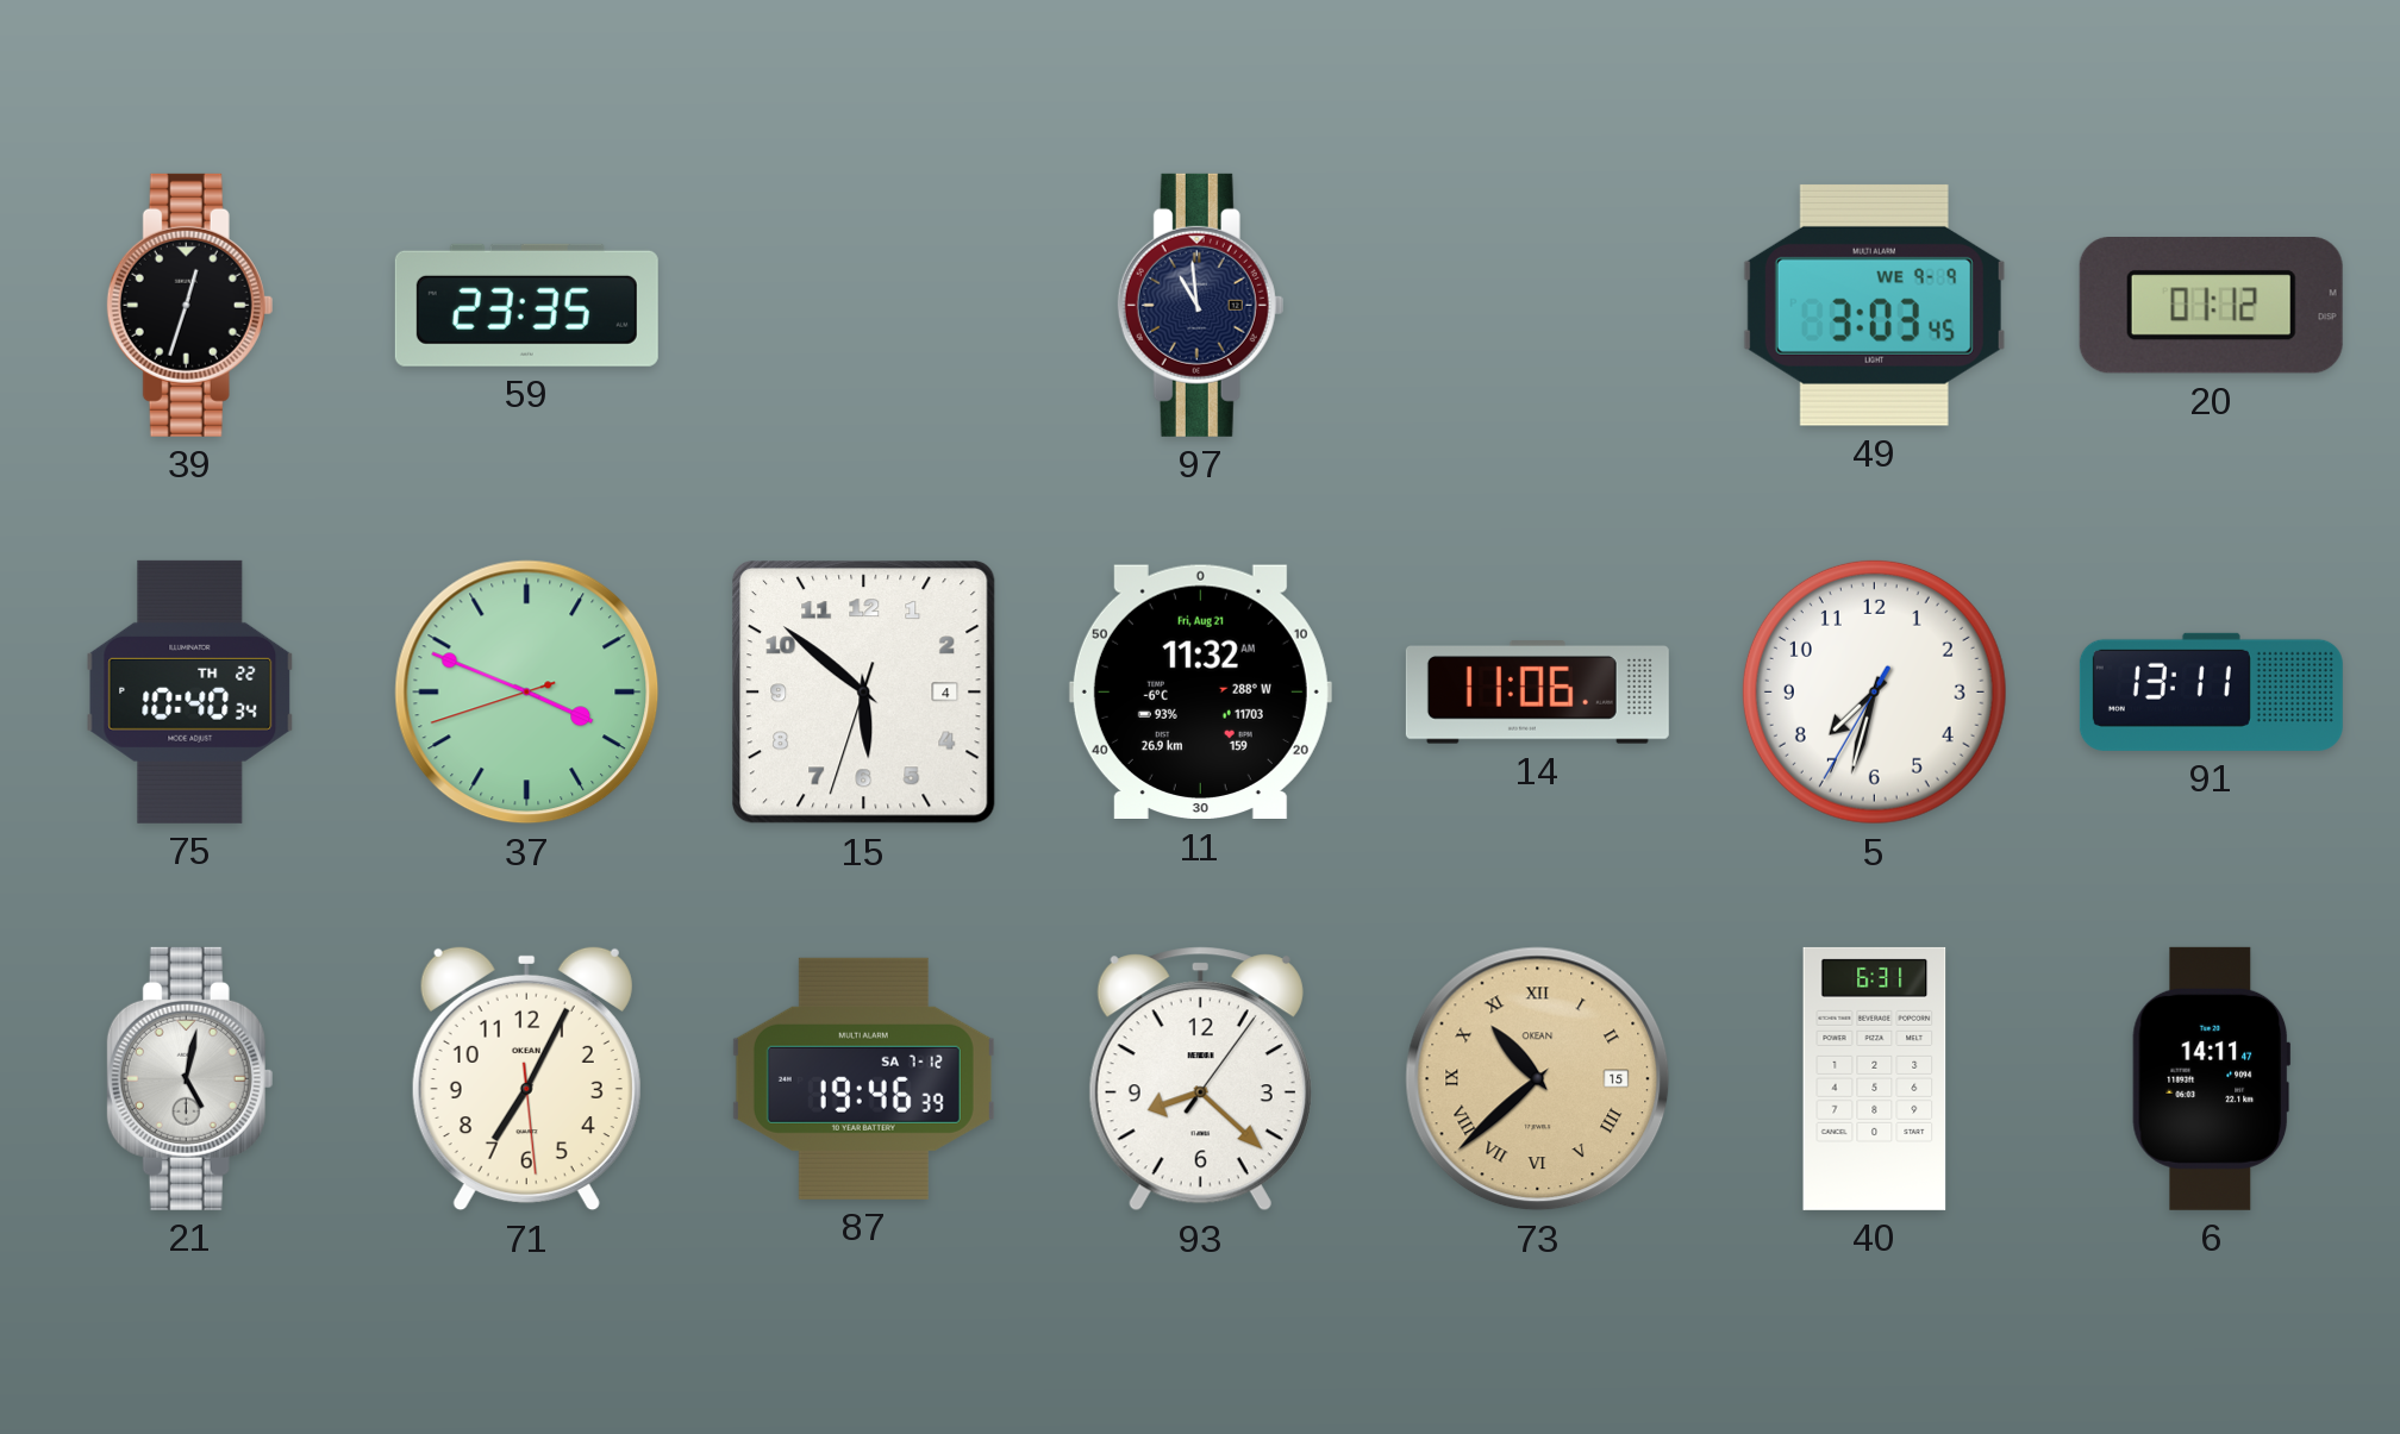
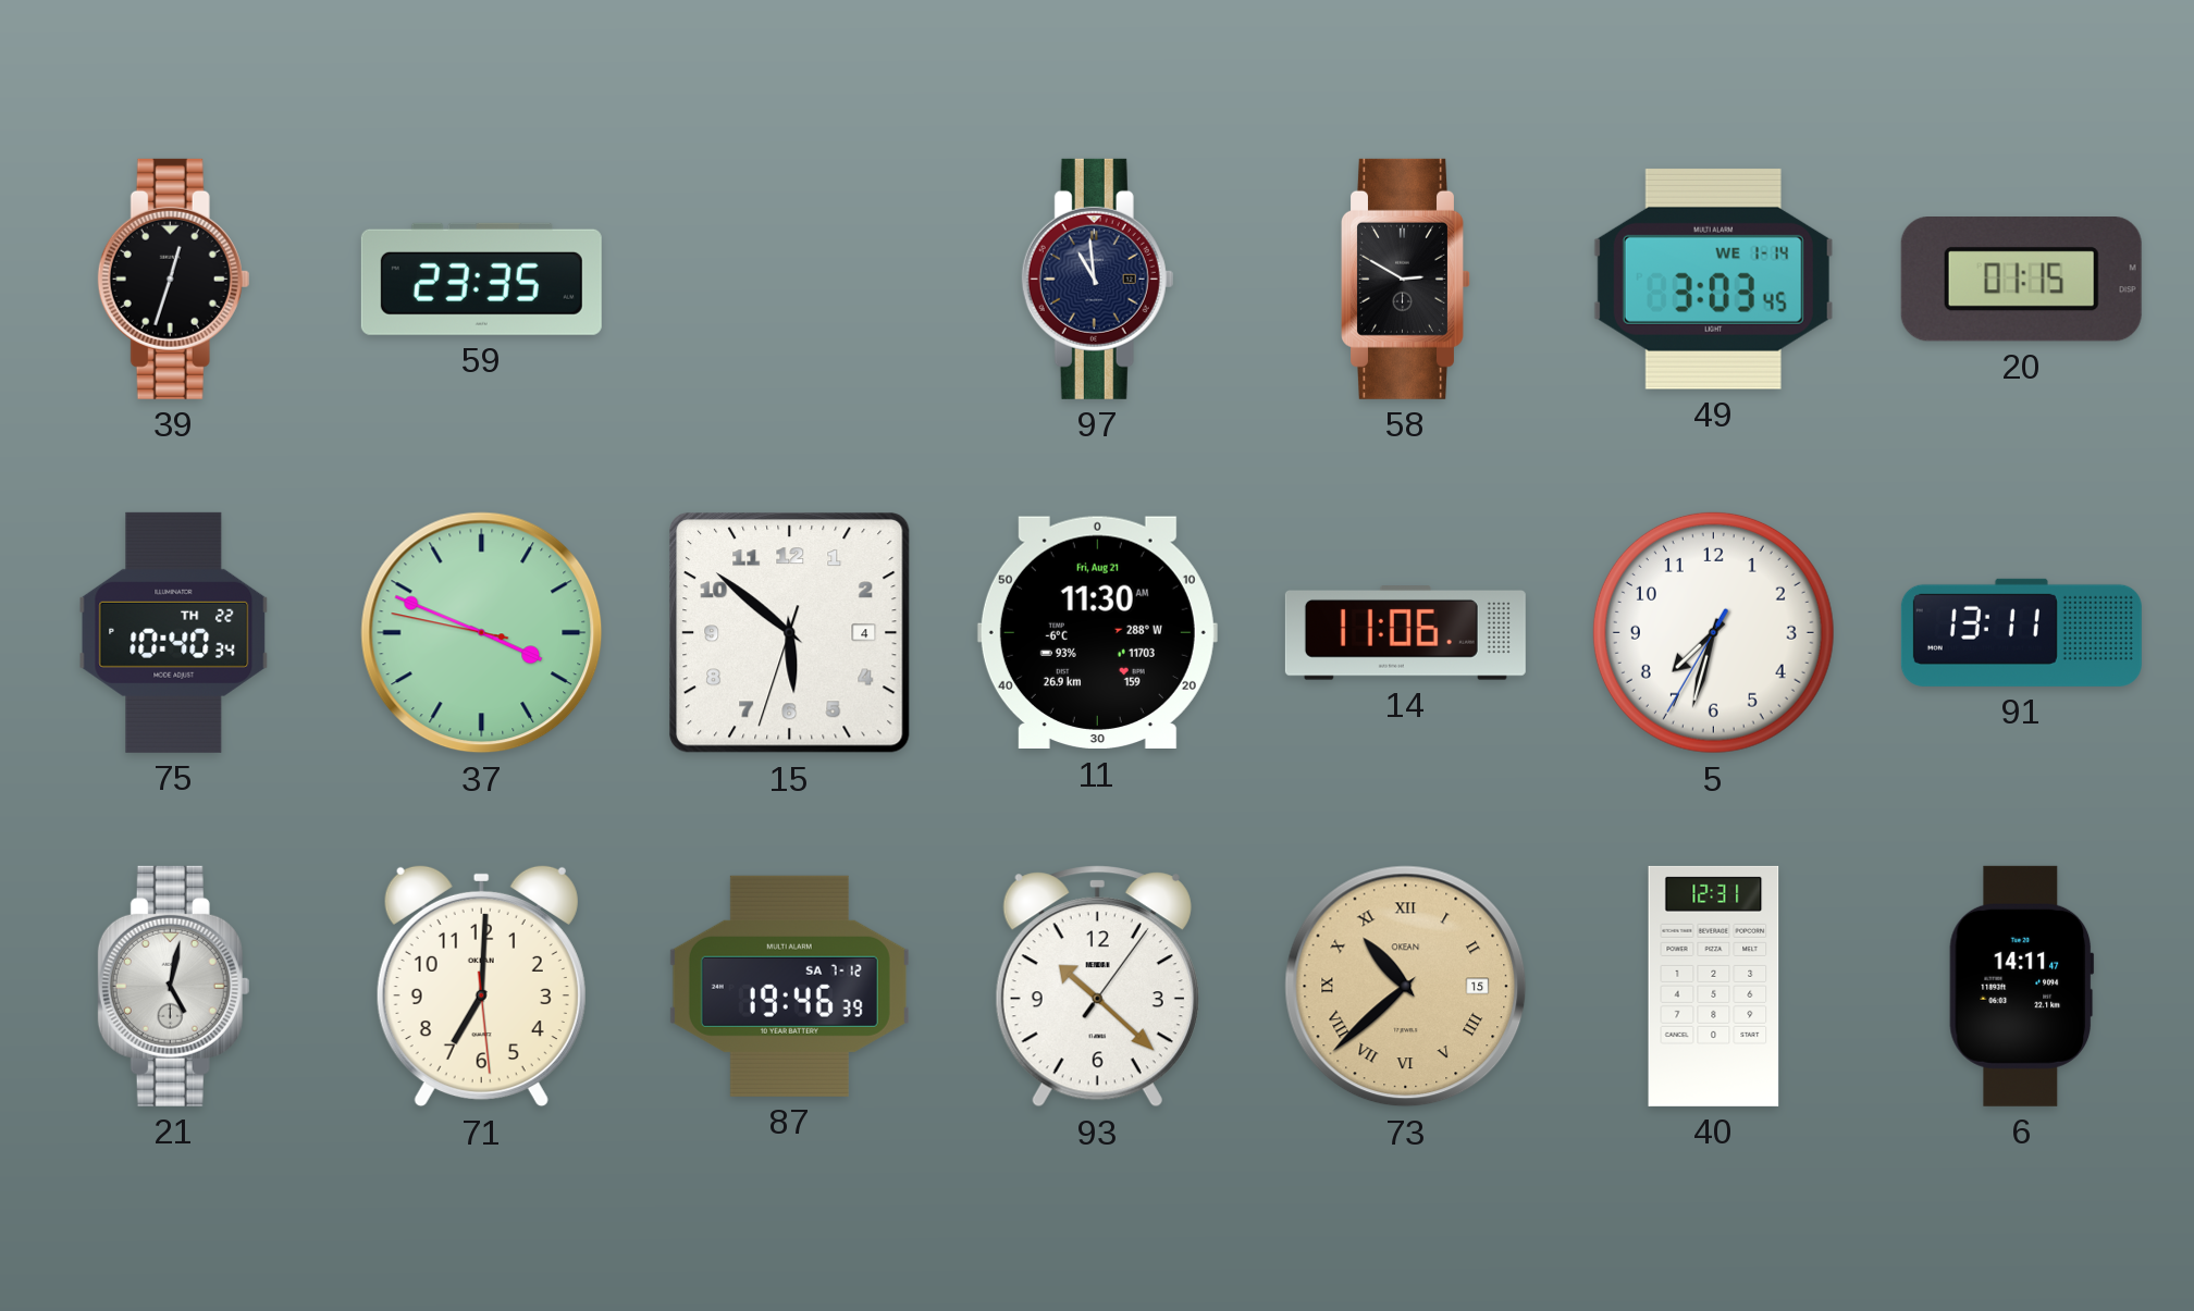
58: none -> 2:50
49 date: WE 9-9 -> WE 1-14
20: 01:12 -> 01:15
37: 3:48:42 -> 3:48:47
11: 11:32 -> 11:30
71: 7:04 -> 7:00
93: 8:22 -> 10:22
40: 6:31 -> 12:31
